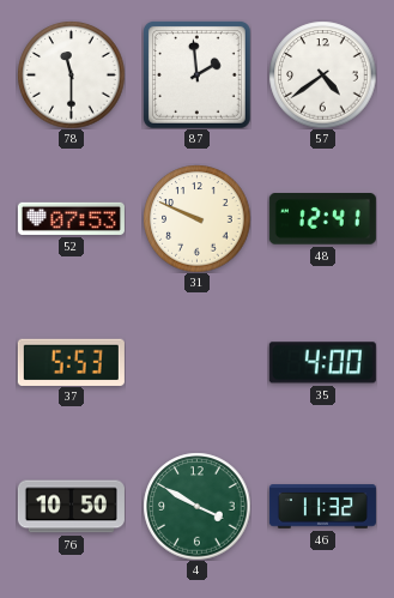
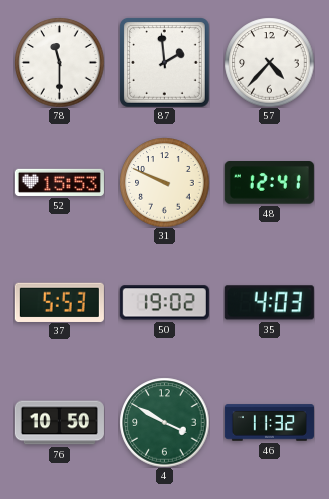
57: 4:39 -> 4:37
52: 07:53 -> 15:53
50: none -> 19:02
35: 4:00 -> 4:03
